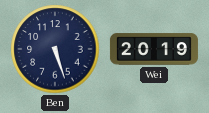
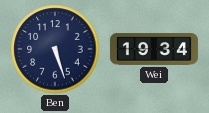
Wei: 20:19 -> 19:34
